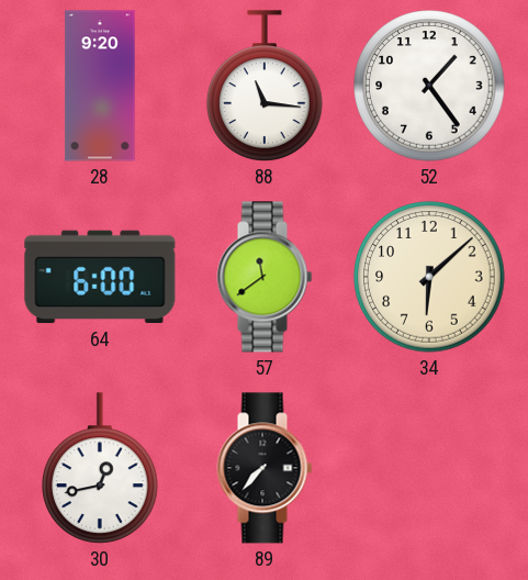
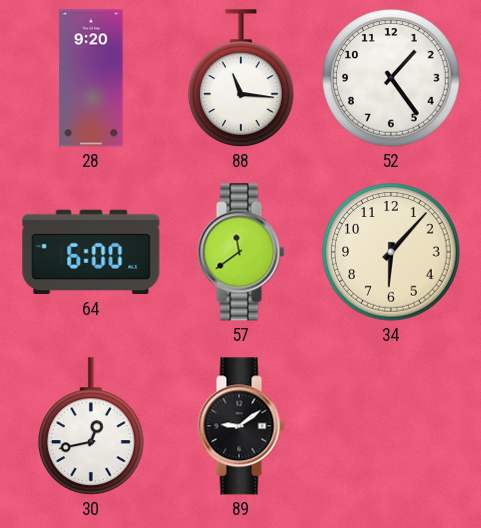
34: 6:08 -> 6:07
89: 7:37 -> 9:09
